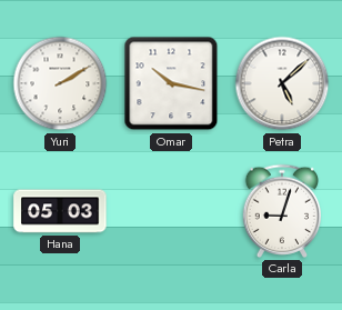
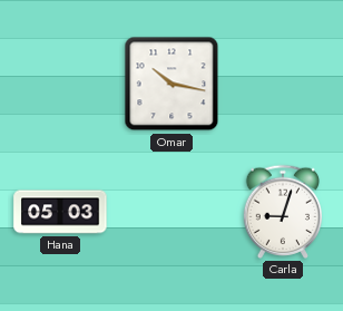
Yuri: 2:10 -> none
Petra: 5:08 -> none
